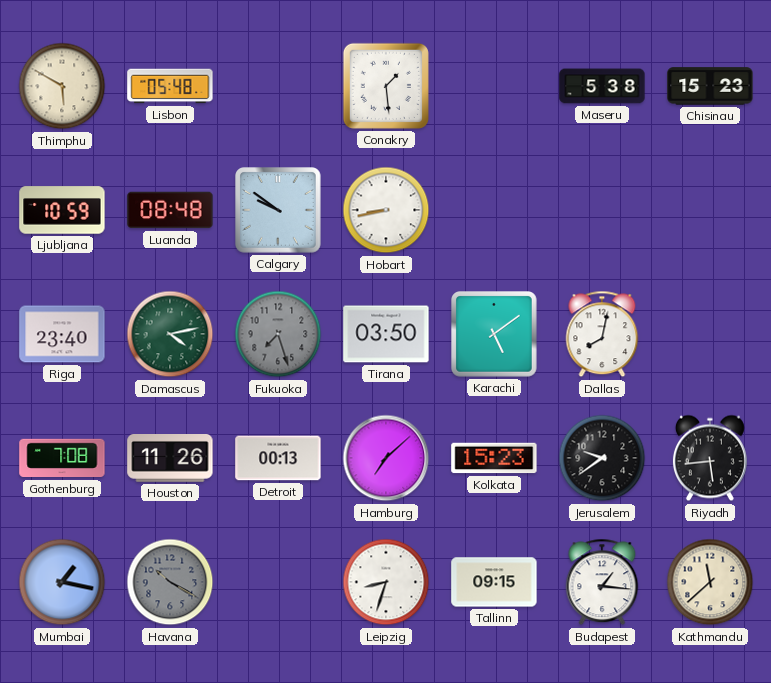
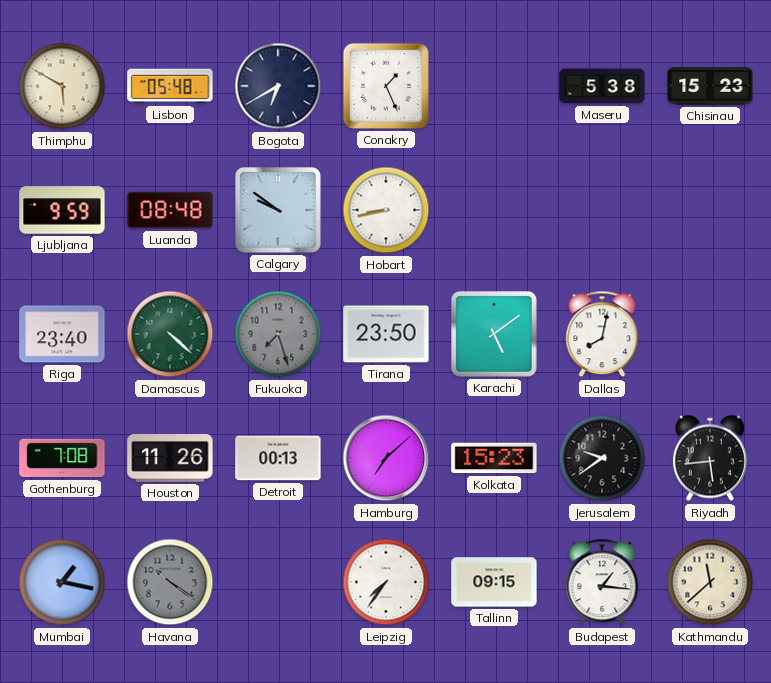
Bogota: none -> 6:40
Conakry: 1:29 -> 1:26
Ljubljana: 10:59 -> 9:59
Damascus: 4:13 -> 4:22
Tirana: 03:50 -> 23:50
Havana: 10:20 -> 10:21
Leipzig: 8:33 -> 7:36
